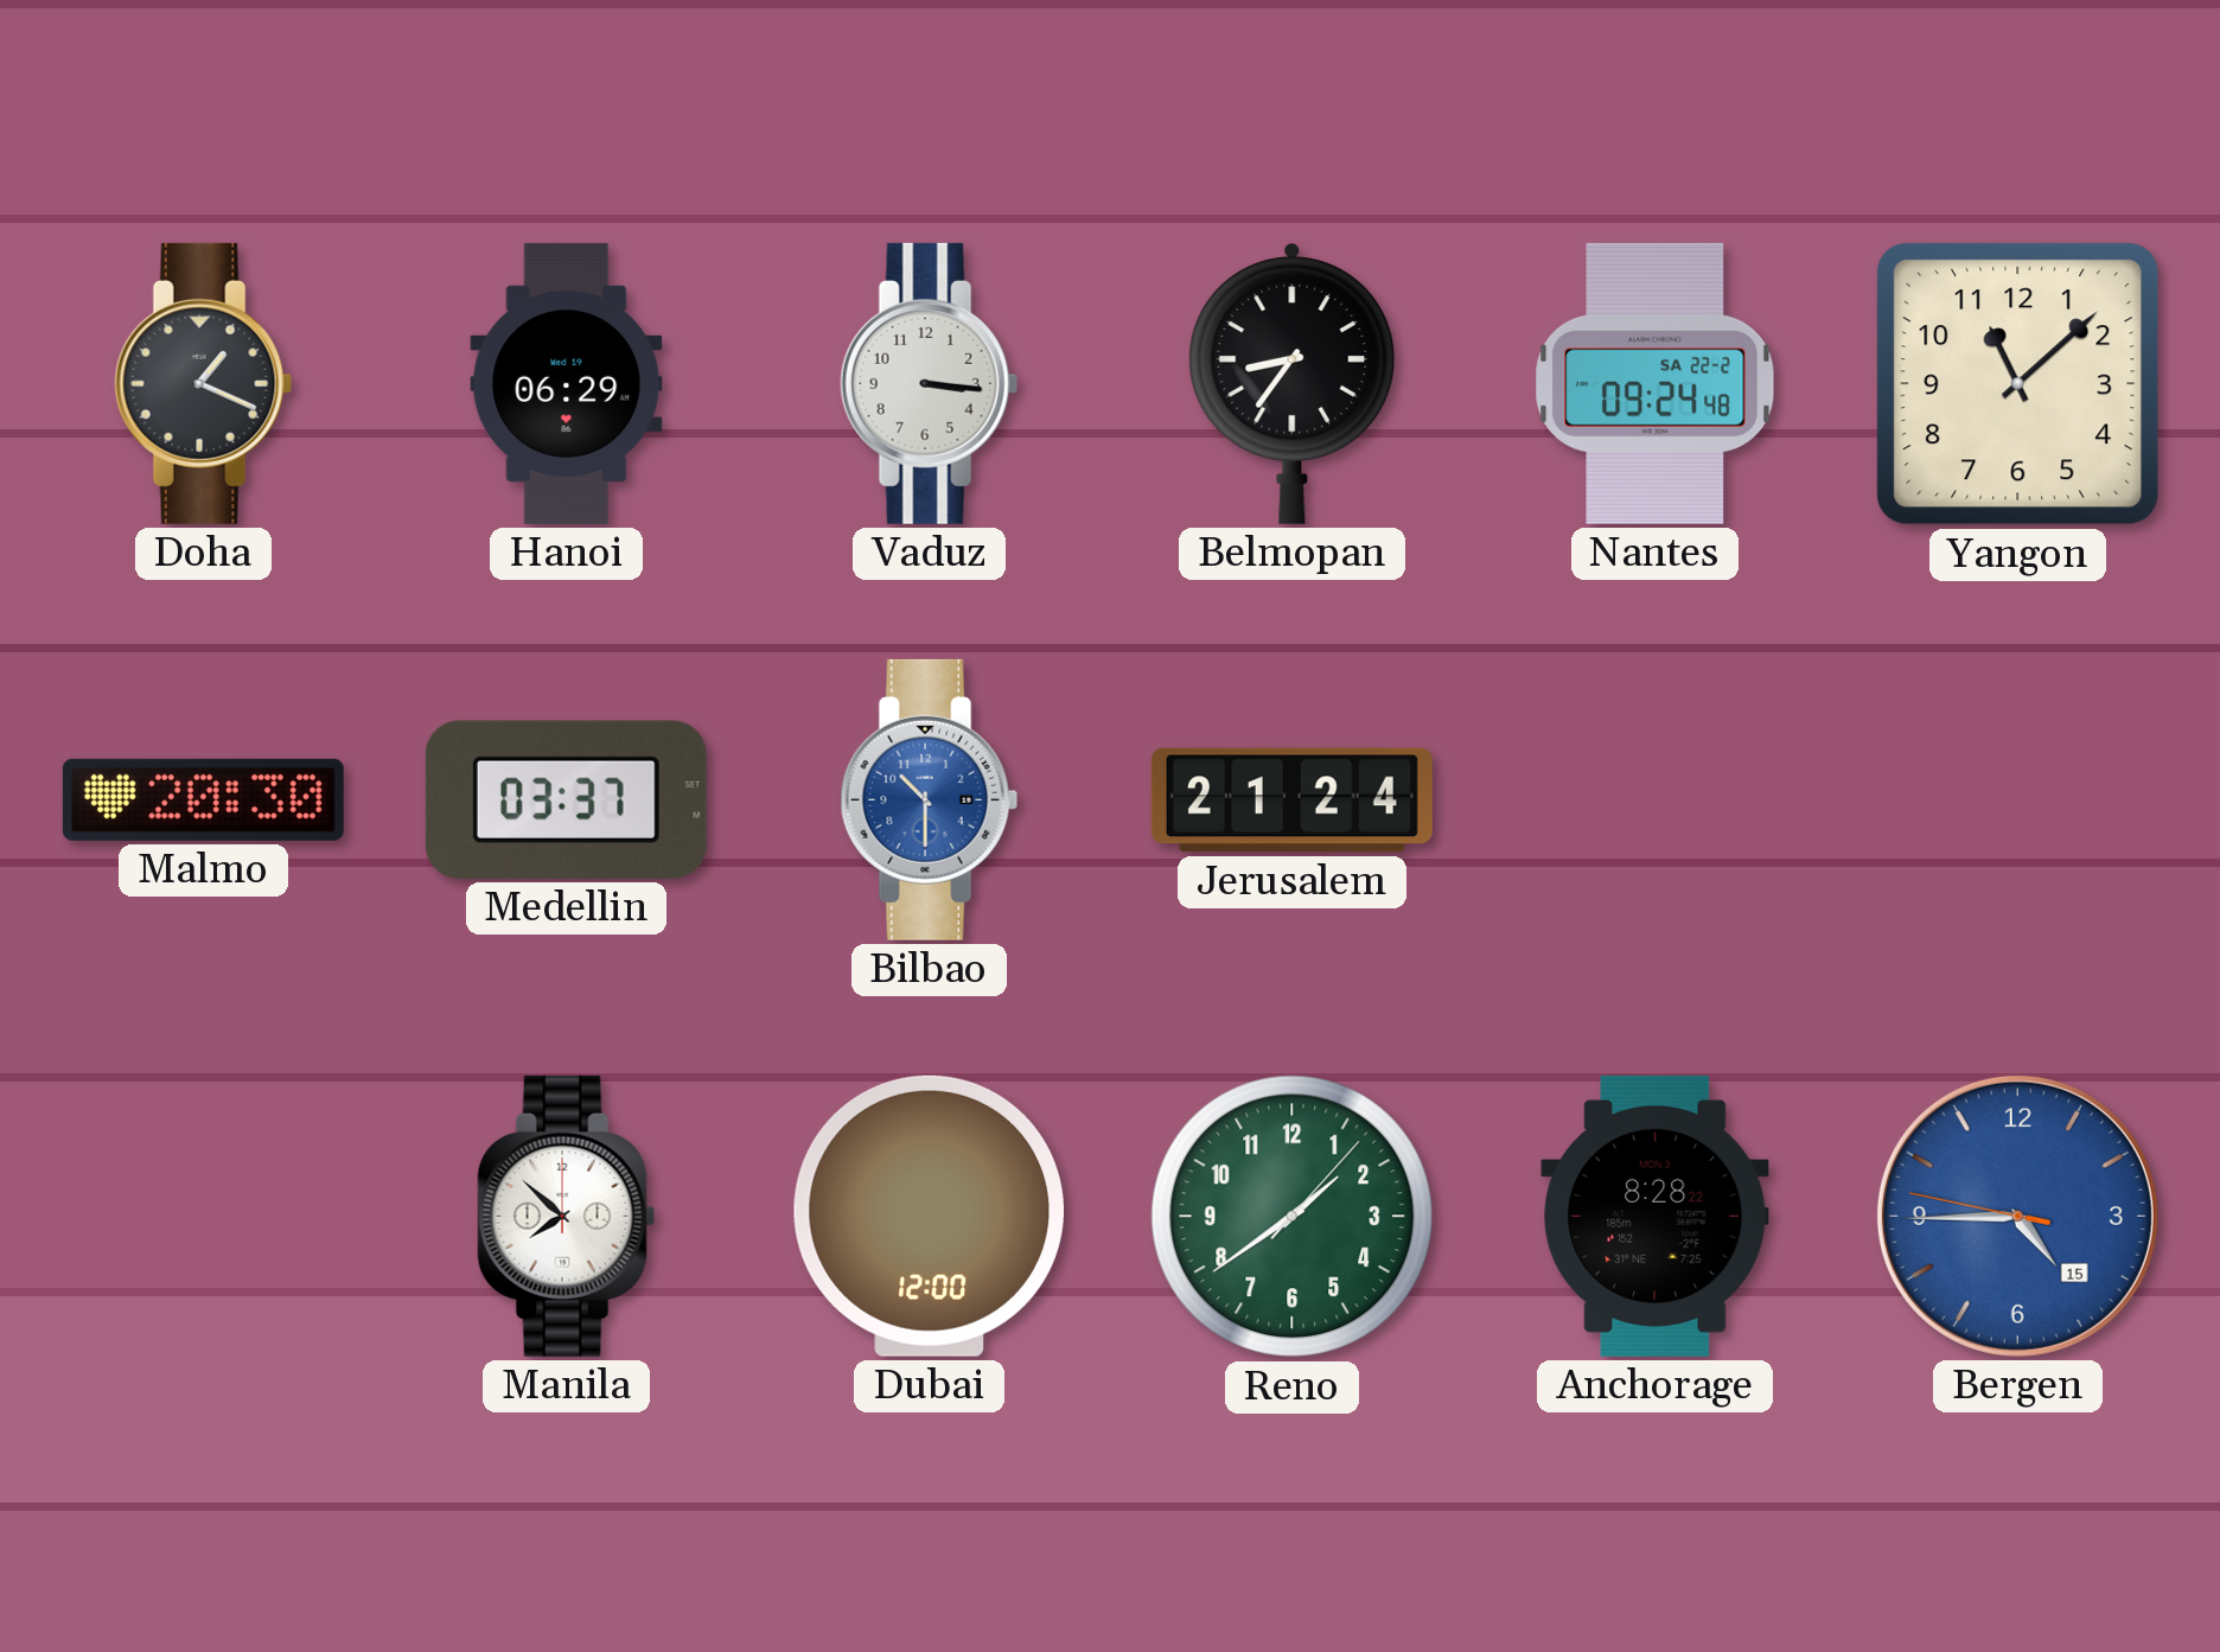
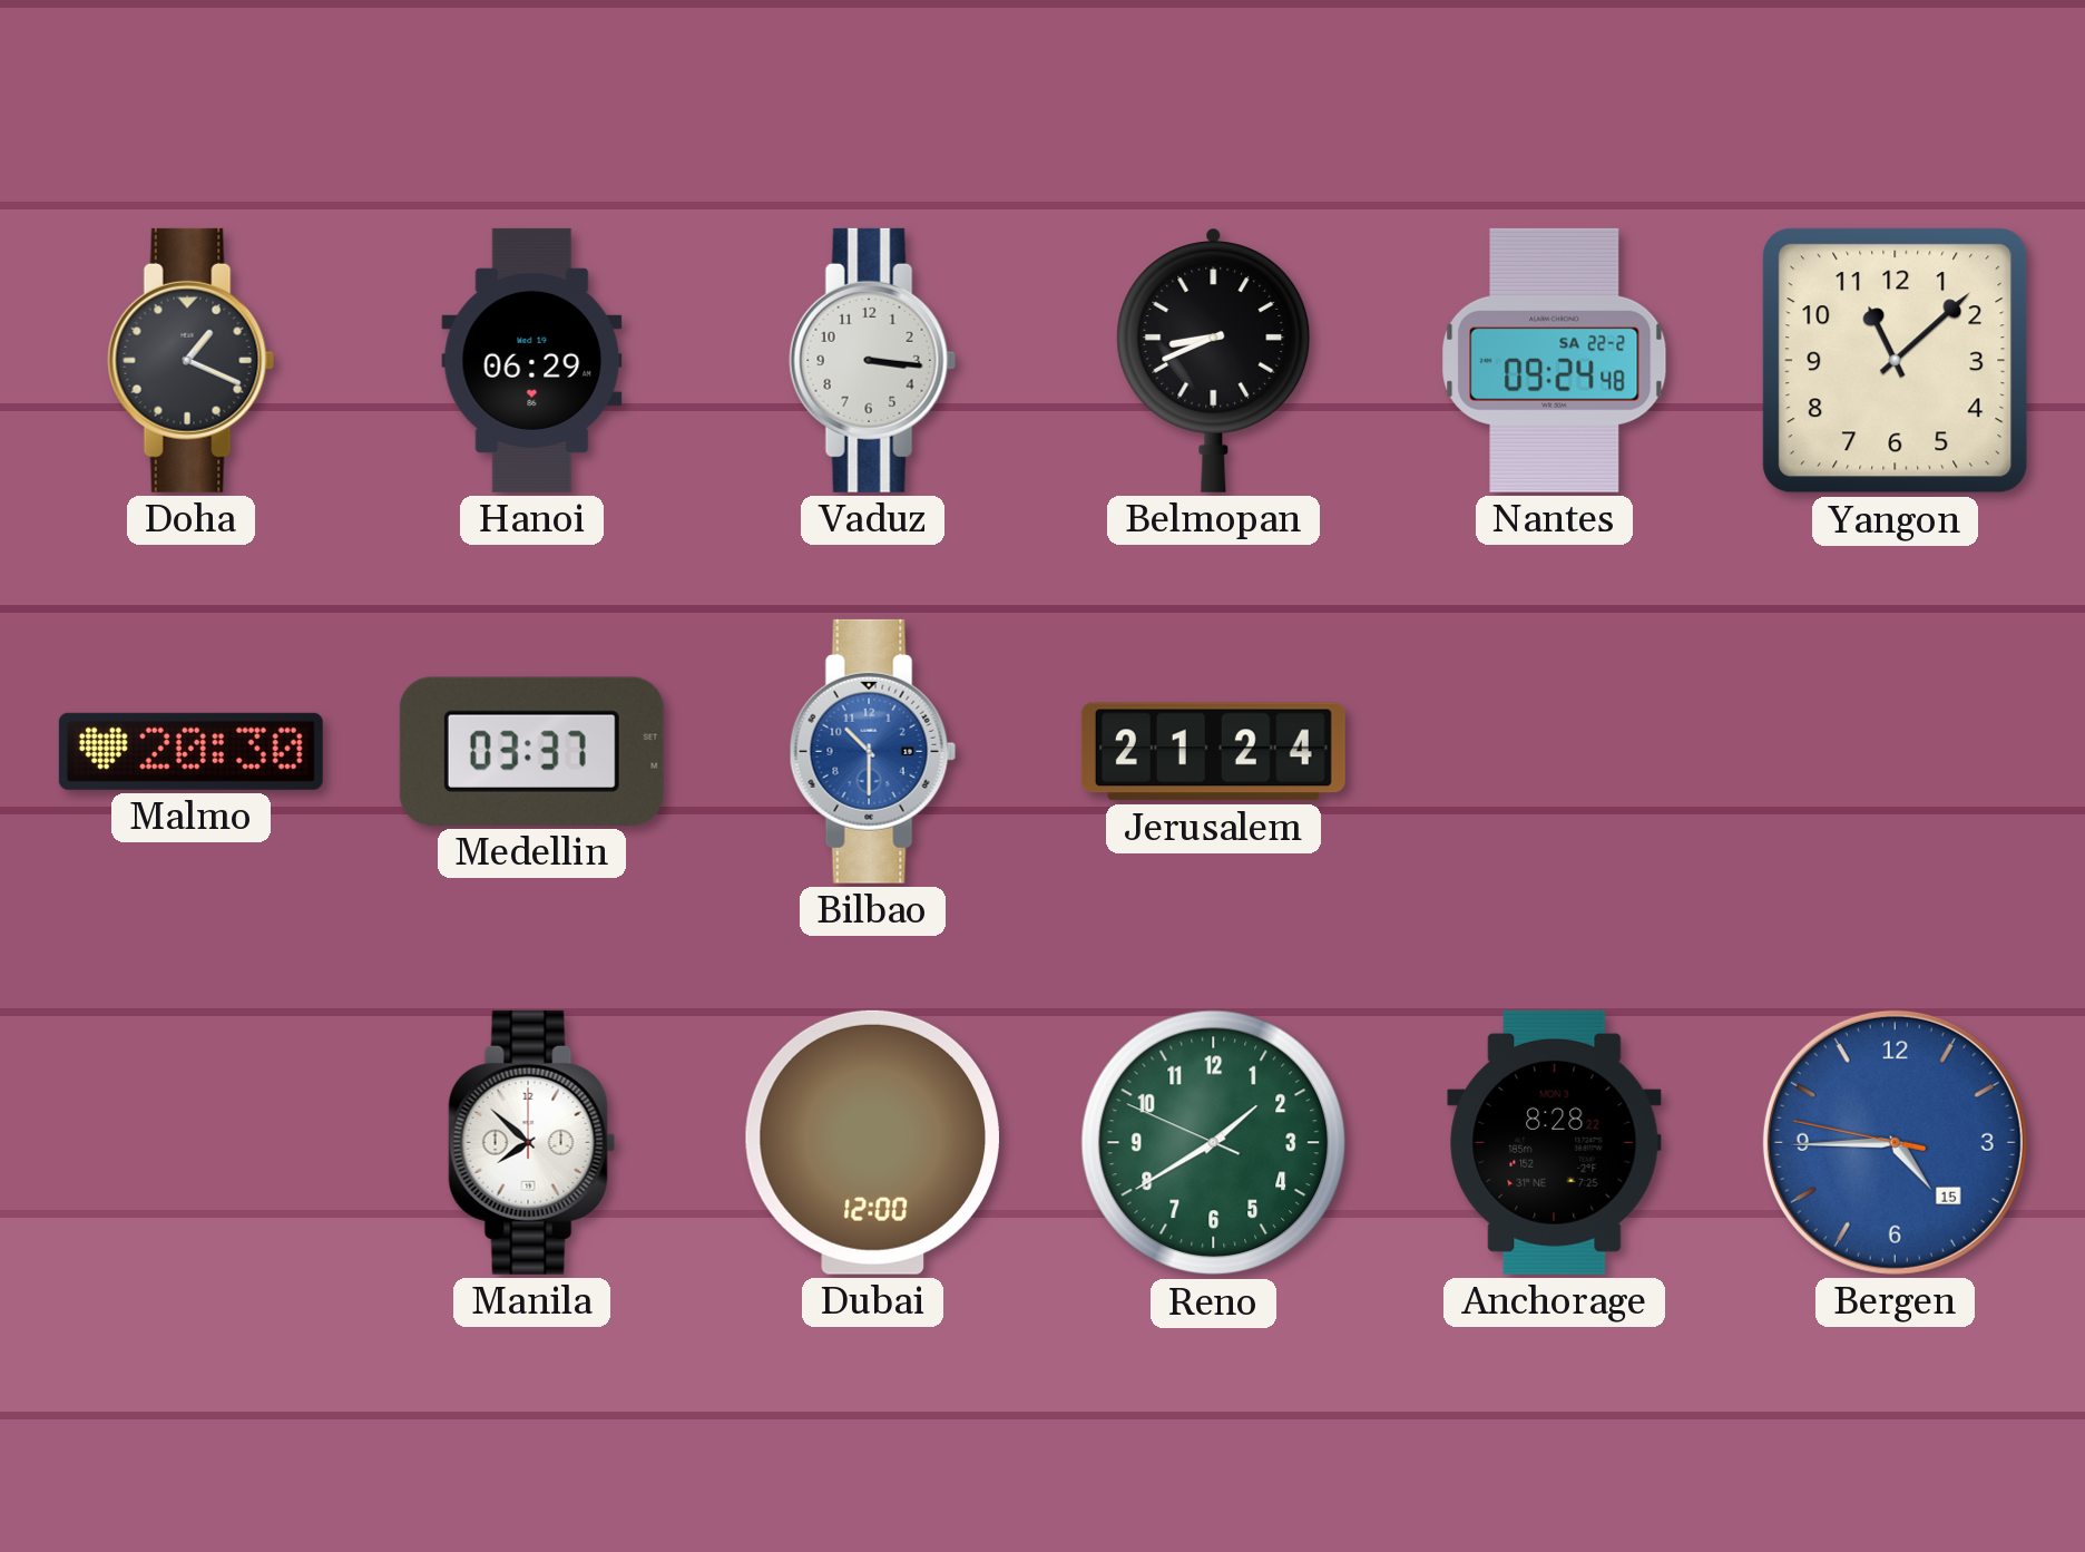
Belmopan: 8:36 -> 8:41
Reno: 1:39:07 -> 1:39:49
